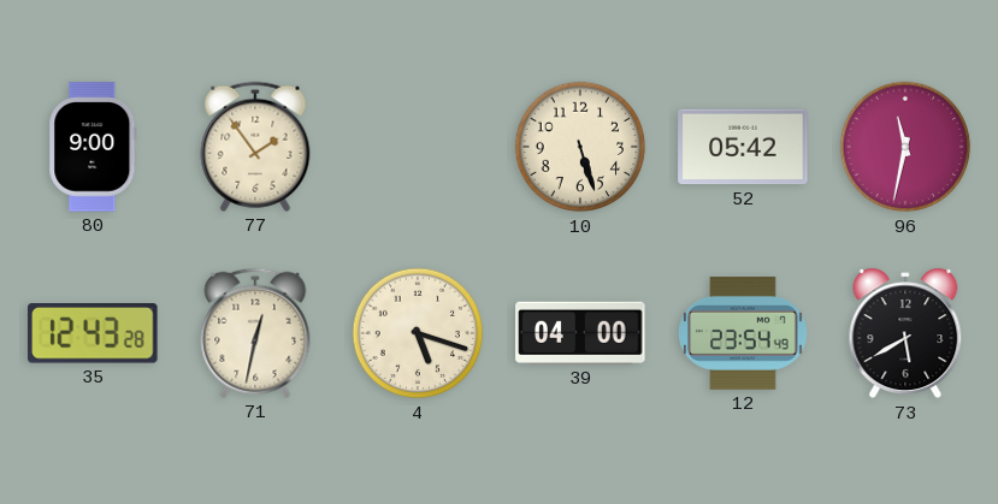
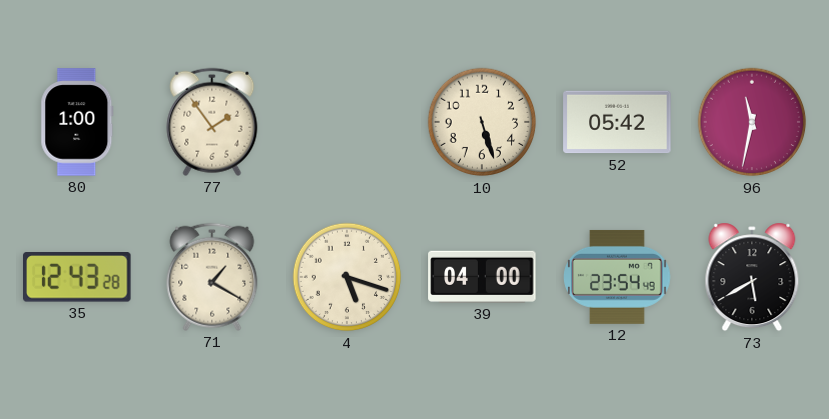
80: 9:00 -> 1:00
71: 12:32 -> 1:20
